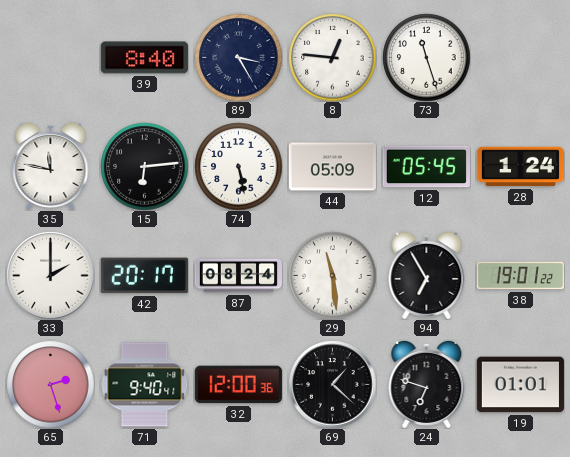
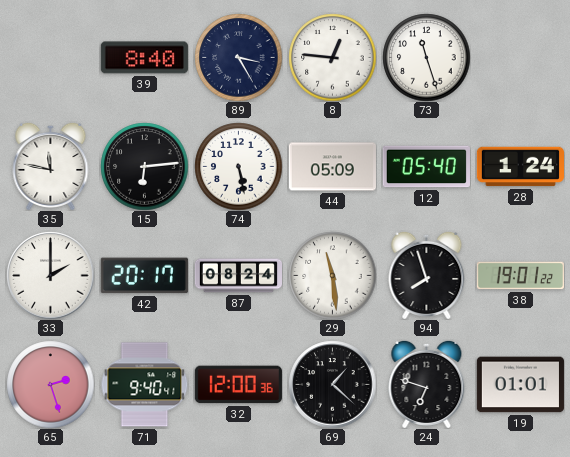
12: 05:45 -> 05:40
94: 6:55 -> 7:57
